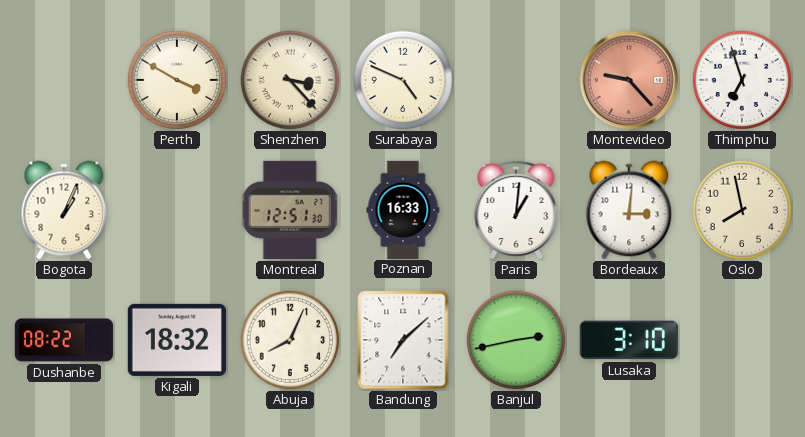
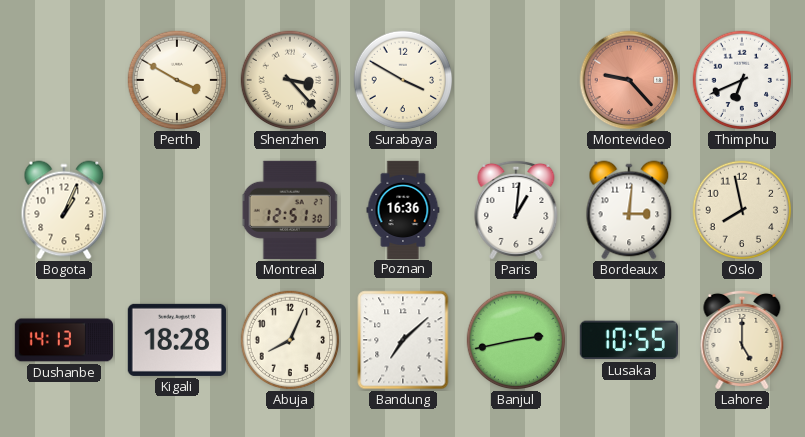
Surabaya: 4:49 -> 3:50
Thimphu: 6:57 -> 6:41
Poznan: 16:33 -> 16:36
Dushanbe: 08:22 -> 14:13
Kigali: 18:32 -> 18:28
Lusaka: 3:10 -> 10:55
Lahore: none -> 5:00
